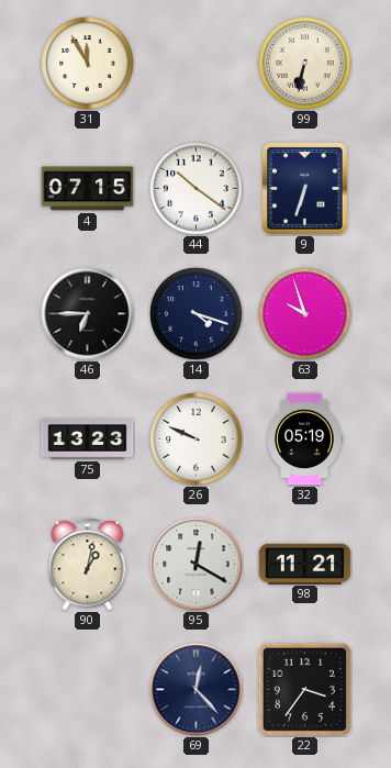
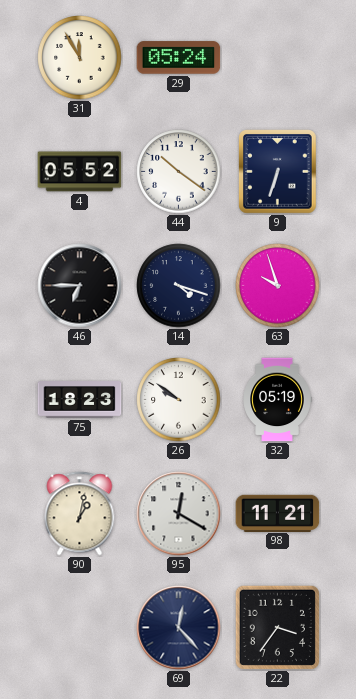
29: none -> 05:24
99: 6:32 -> none
4: 07:15 -> 05:52
75: 13:23 -> 18:23
26: 9:49 -> 9:51
